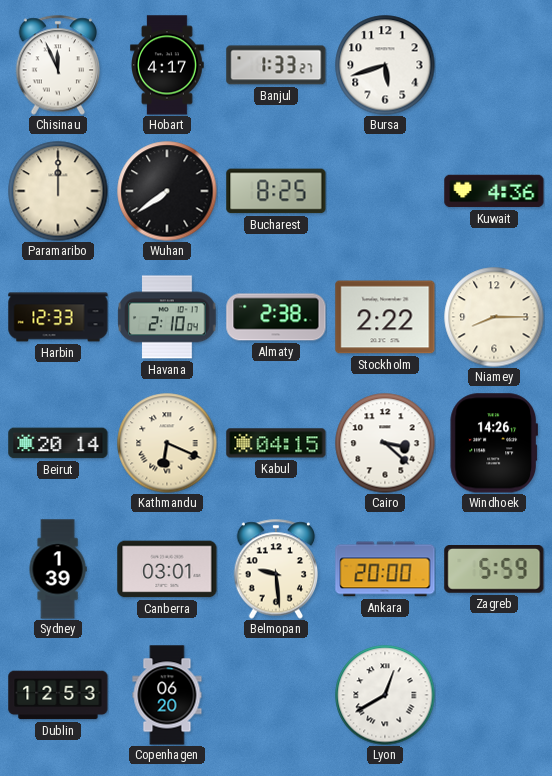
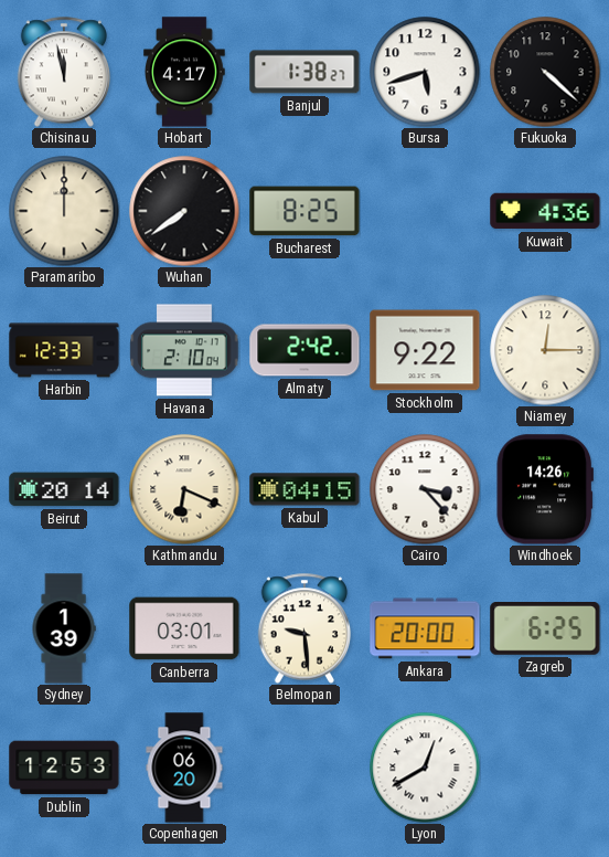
Chisinau: 11:56 -> 11:58
Banjul: 1:33 -> 1:38
Fukuoka: none -> 4:22
Almaty: 2:38 -> 2:42
Stockholm: 2:22 -> 9:22
Niamey: 8:15 -> 12:15
Cairo: 3:22 -> 3:23
Zagreb: 5:59 -> 6:25
